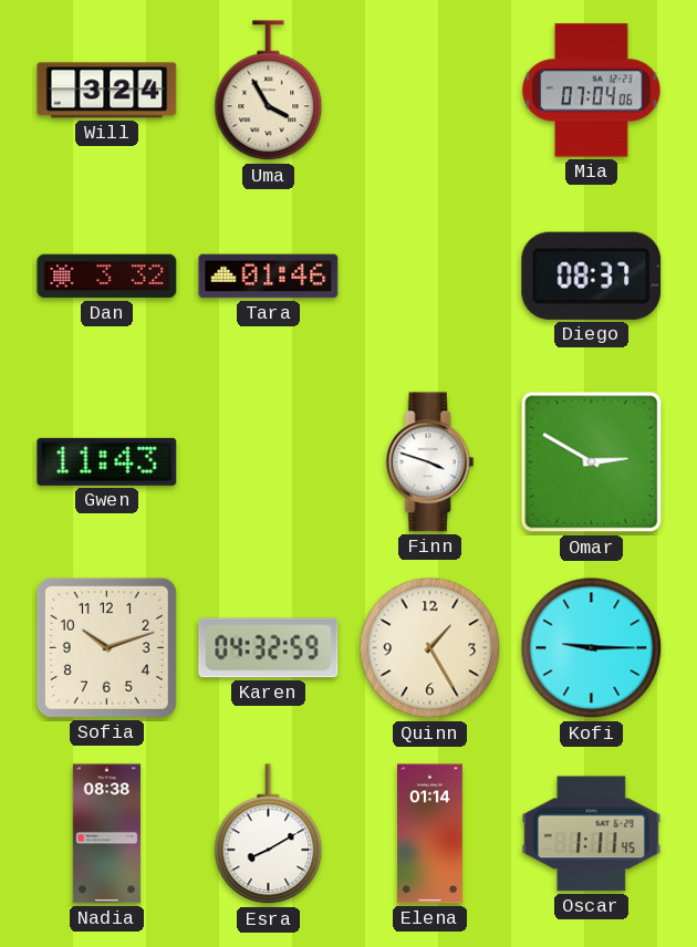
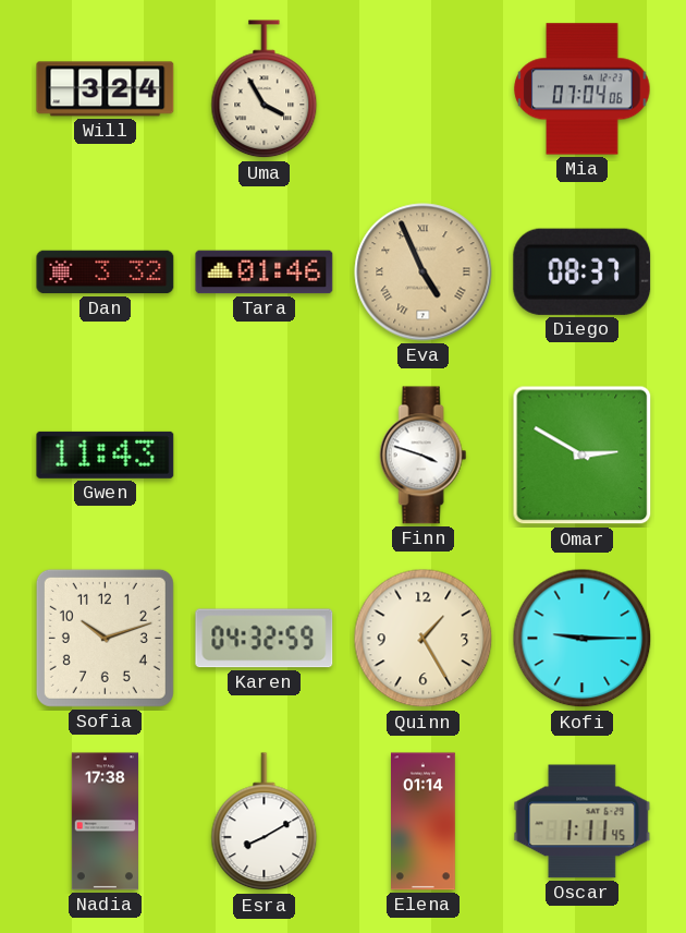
Eva: none -> 4:56
Nadia: 08:38 -> 17:38
